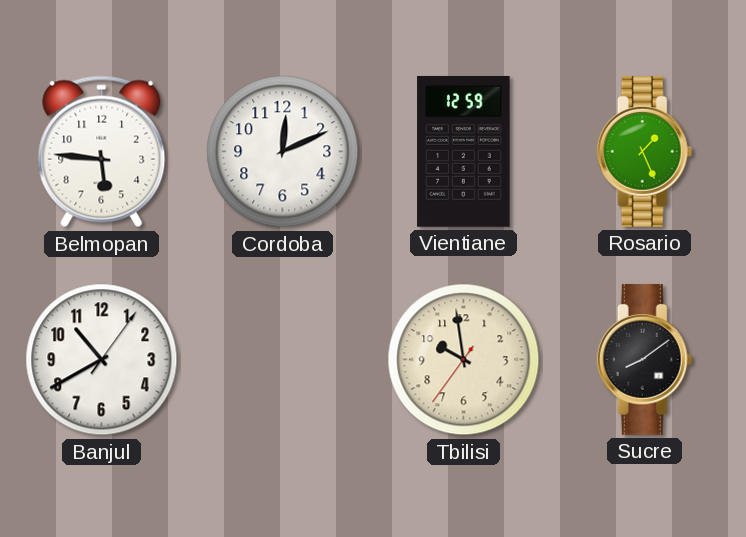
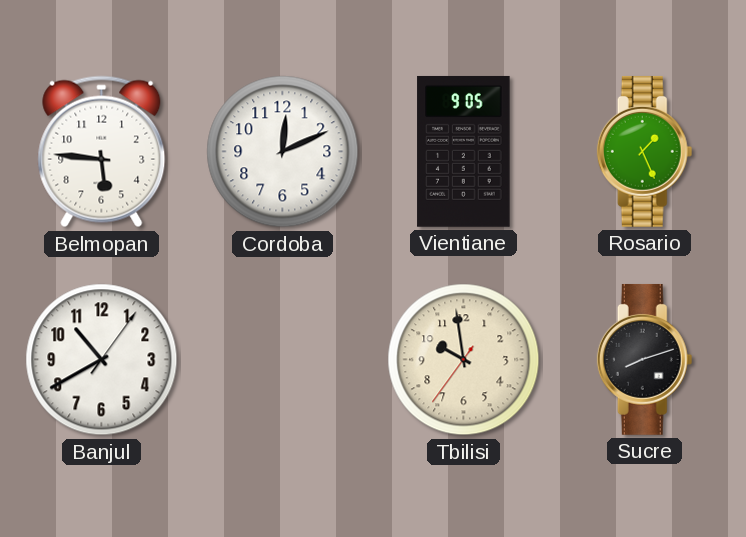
Vientiane: 12:59 -> 9:05
Sucre: 8:09 -> 8:12
